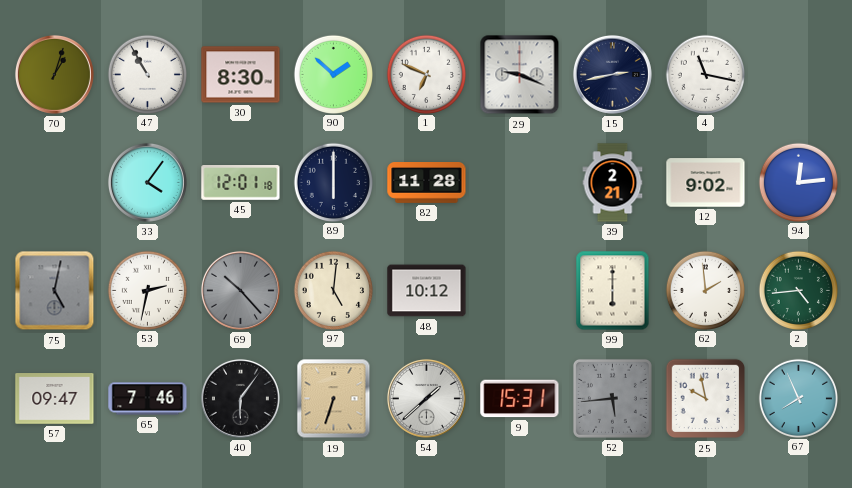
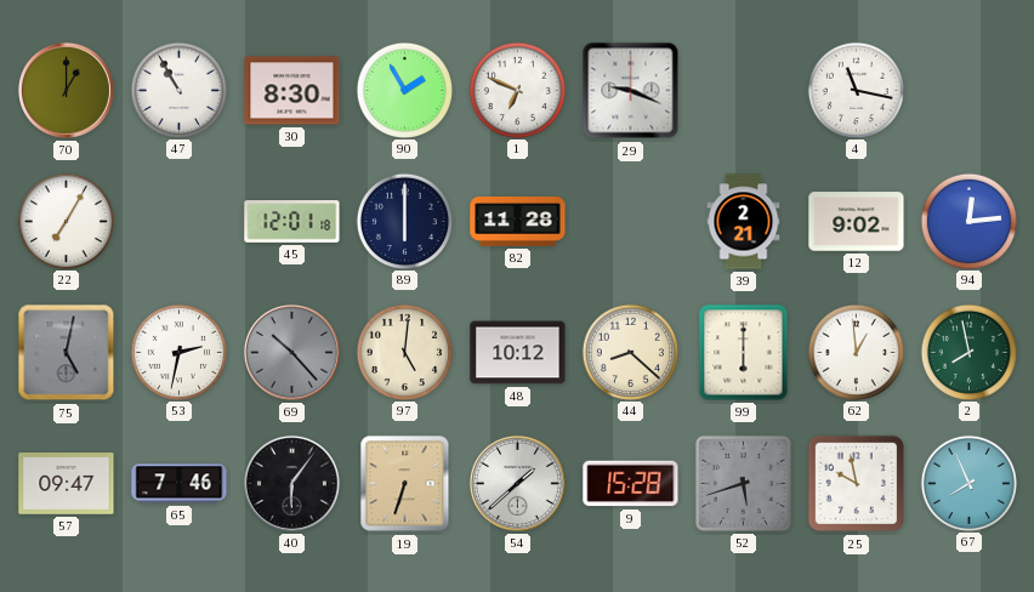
70: 1:03 -> 1:00
90: 1:52 -> 1:55
15: 2:43 -> none
22: none -> 7:05
33: 4:06 -> none
44: none -> 8:22
62: 1:59 -> 12:59
2: 4:44 -> 7:58
9: 15:31 -> 15:28
52: 5:44 -> 5:42
